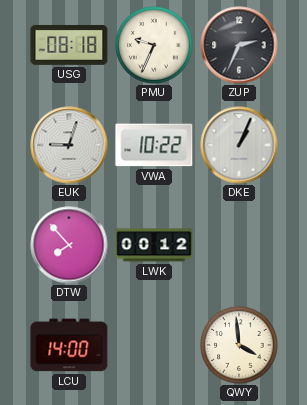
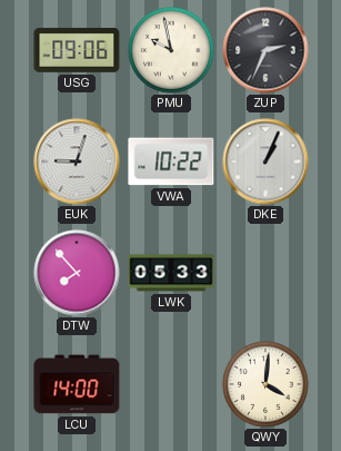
USG: 08:18 -> 09:06
PMU: 9:34 -> 9:58
LWK: 00:12 -> 05:33
QWY: 3:59 -> 4:01
